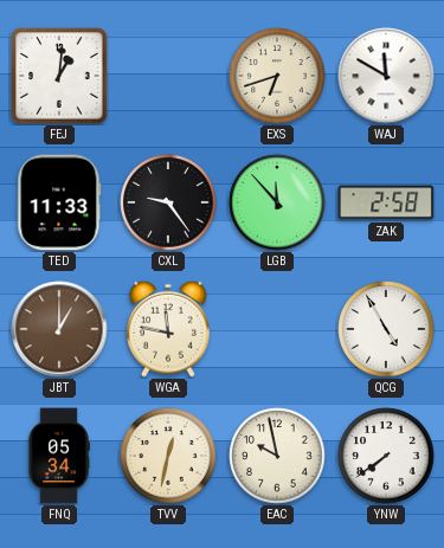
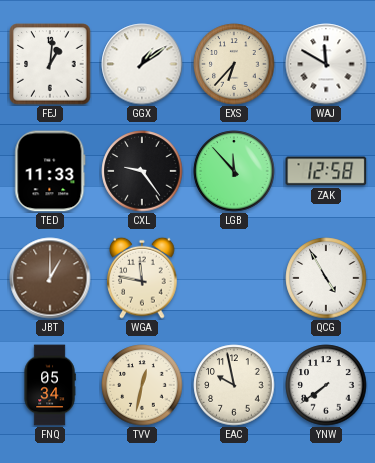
GGX: none -> 1:09
EXS: 6:42 -> 6:37
ZAK: 2:58 -> 12:58
